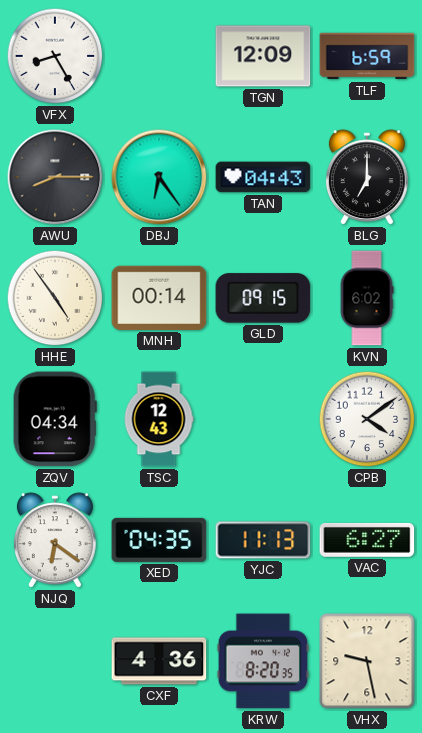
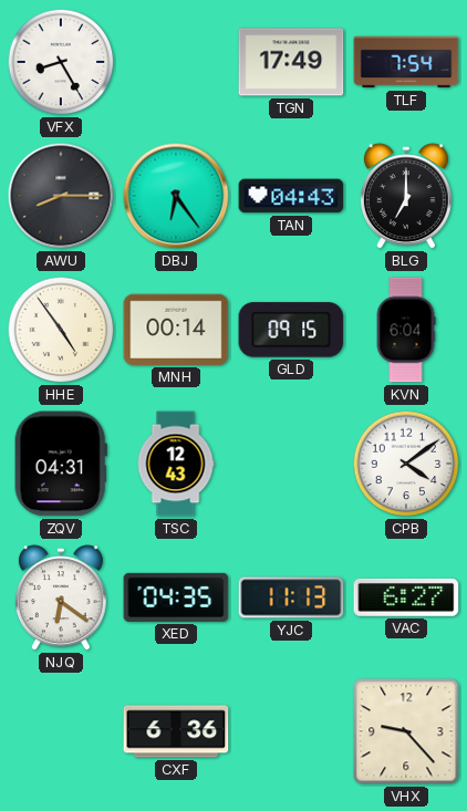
TGN: 12:09 -> 17:49
TLF: 6:59 -> 7:54
KVN: 6:02 -> 6:04
ZQV: 04:34 -> 04:31
CXF: 4:36 -> 6:36
KRW: 8:20 -> none
VHX: 9:28 -> 9:23
